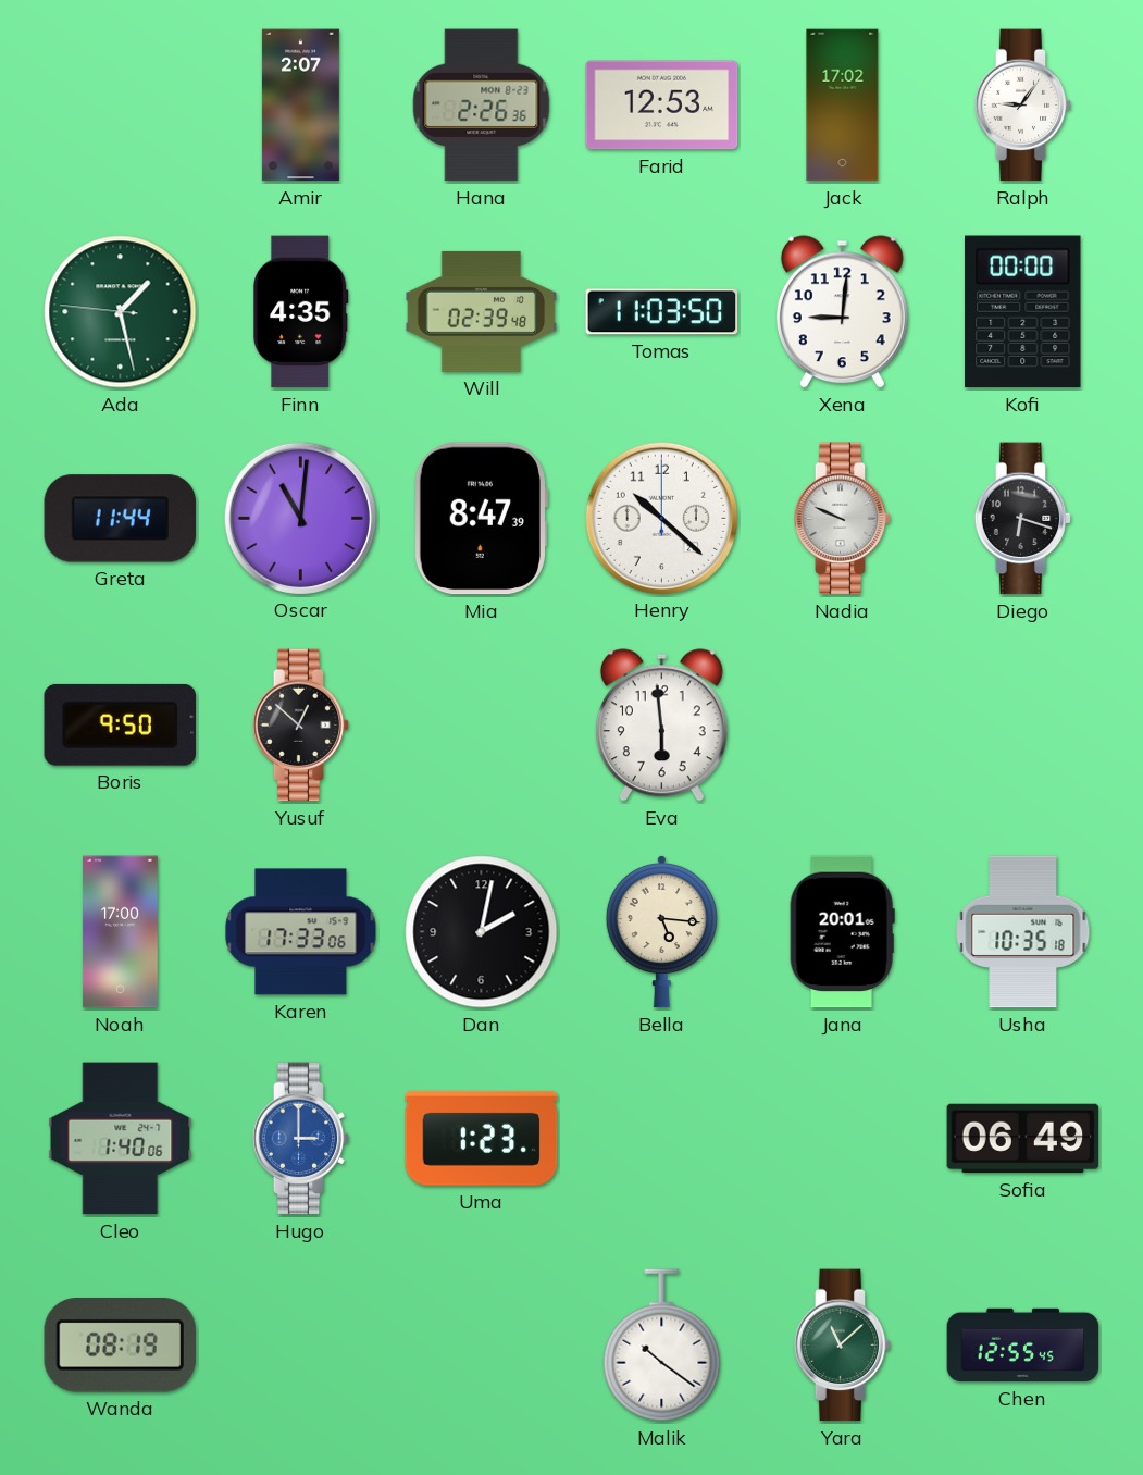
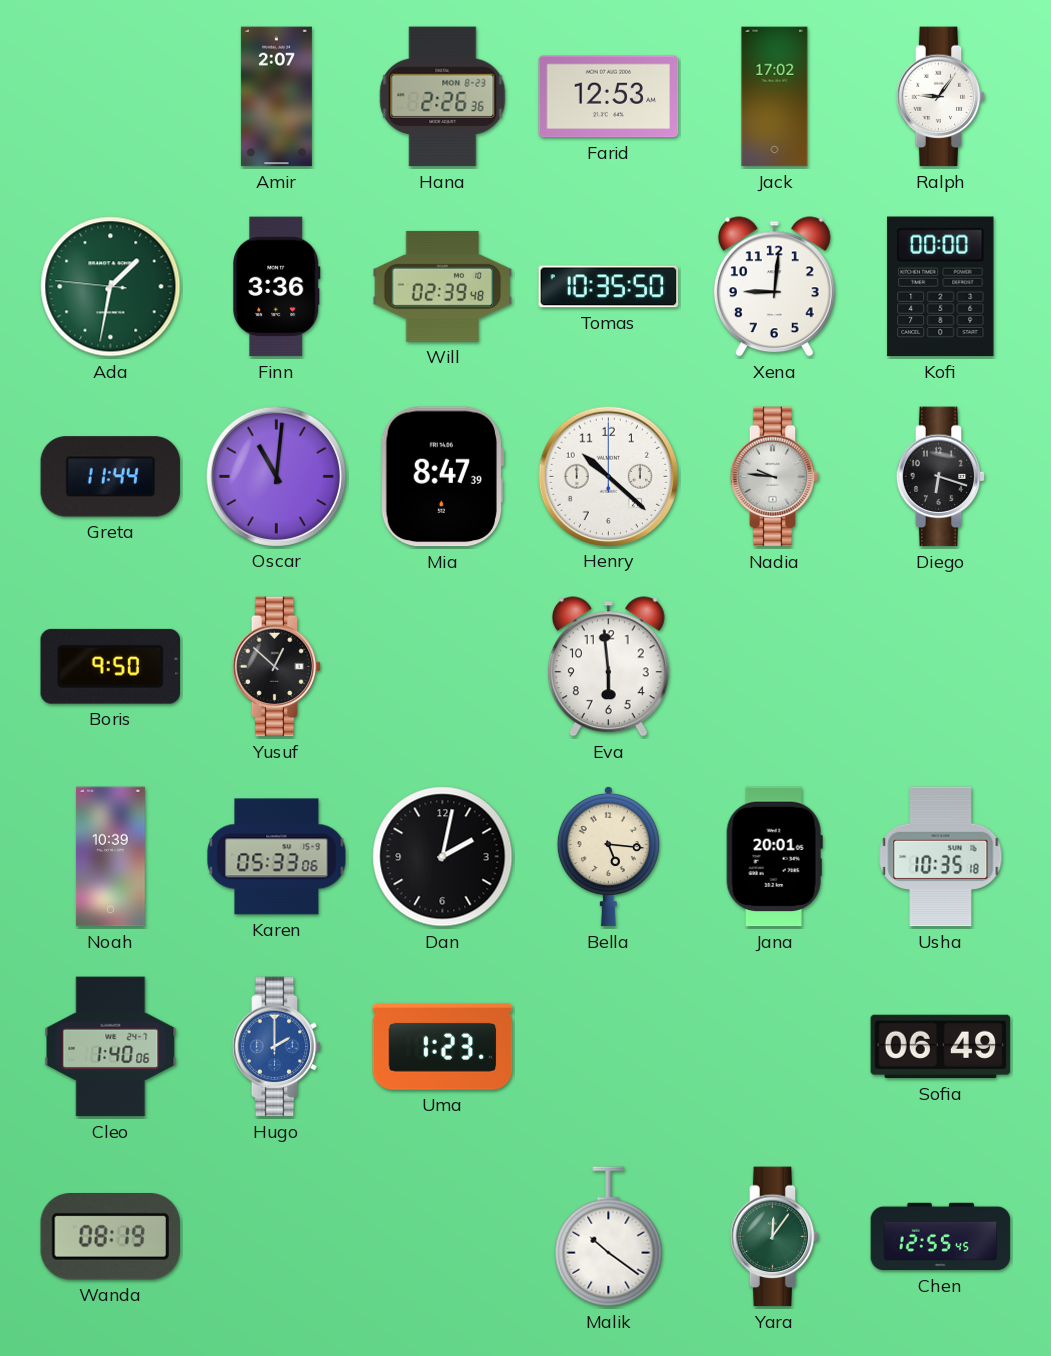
Ada: 1:27 -> 1:31
Finn: 4:35 -> 3:36
Tomas: 11:03 -> 10:35
Nadia: 9:49 -> 9:46
Noah: 17:00 -> 10:39
Karen: 17:33 -> 05:33
Hugo: 3:00 -> 2:00
Yara: 11:08 -> 12:06
